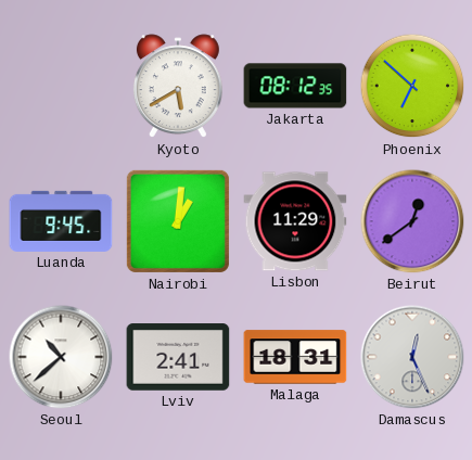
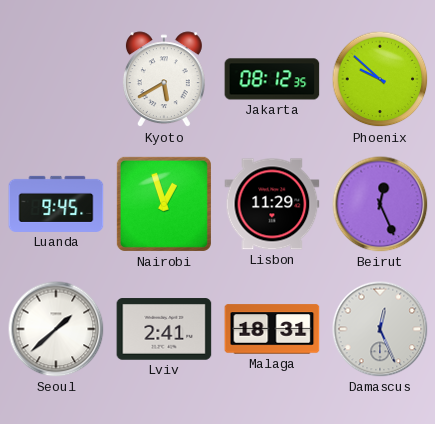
Phoenix: 6:52 -> 9:52
Nairobi: 1:01 -> 12:57
Beirut: 12:39 -> 12:26
Seoul: 10:38 -> 1:38
